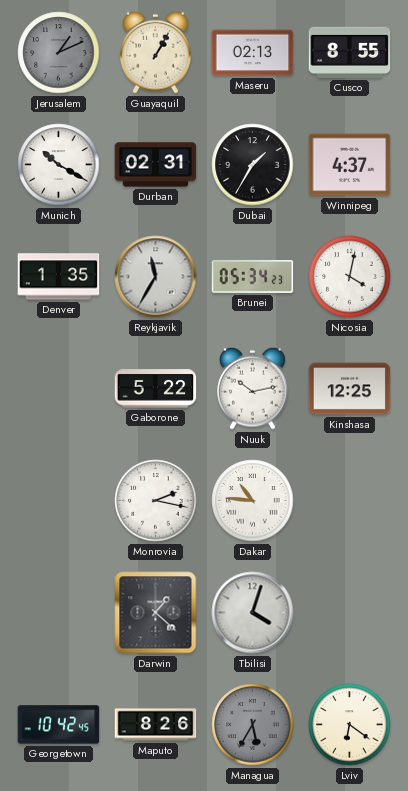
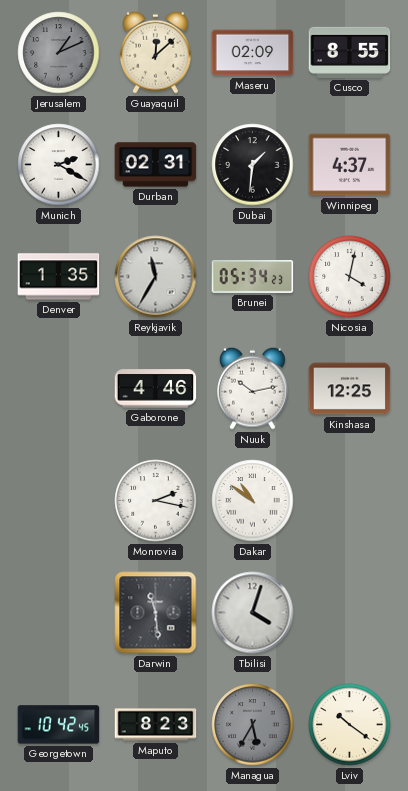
Guayaquil: 1:05 -> 12:08
Maseru: 02:13 -> 02:09
Munich: 10:20 -> 2:20
Dubai: 1:35 -> 1:31
Gaborone: 5:22 -> 4:46
Dakar: 10:46 -> 10:51
Darwin: 1:22 -> 11:29
Maputo: 8:26 -> 8:23
Lviv: 6:21 -> 10:21
